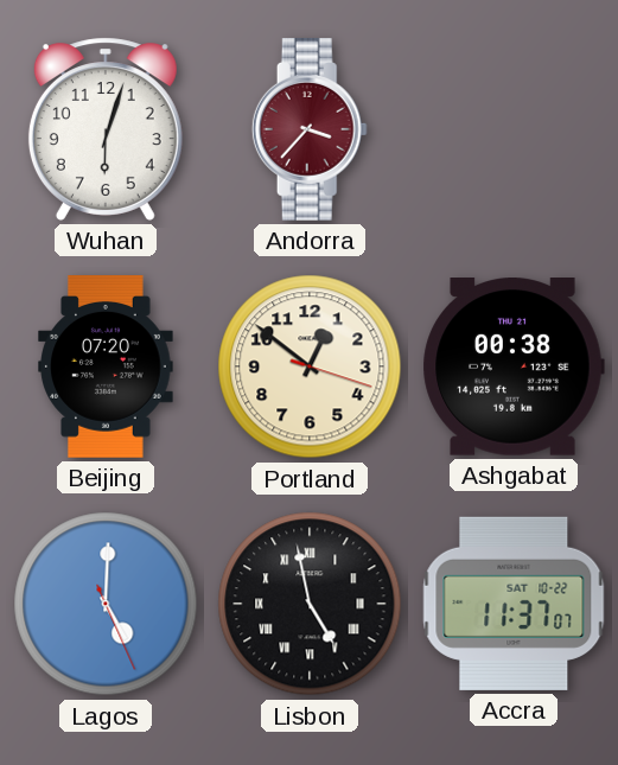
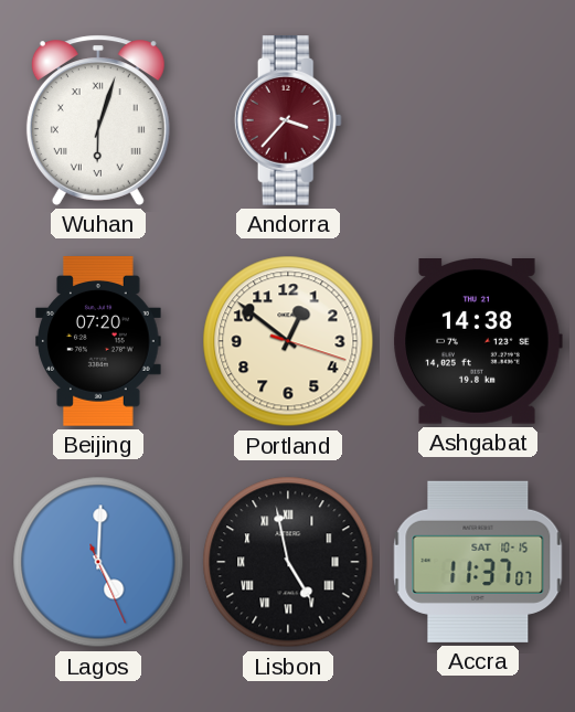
Wuhan numerals: Arabic -> Roman
Ashgabat: 00:38 -> 14:38
Accra date: SAT 10-22 -> SAT 10-15
